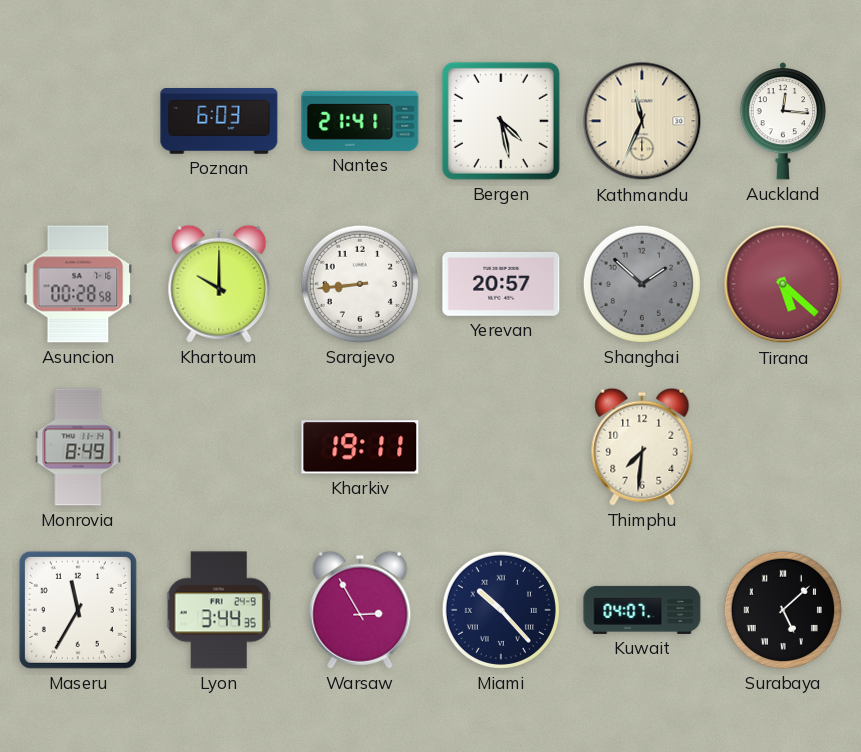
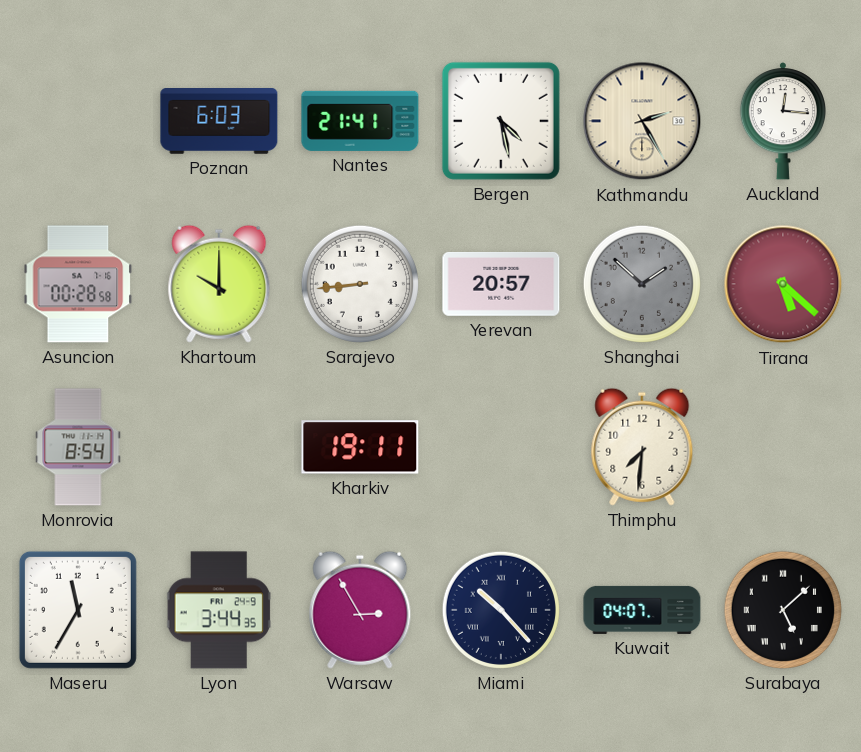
Kathmandu: 11:34 -> 2:25
Monrovia: 8:49 -> 8:54
